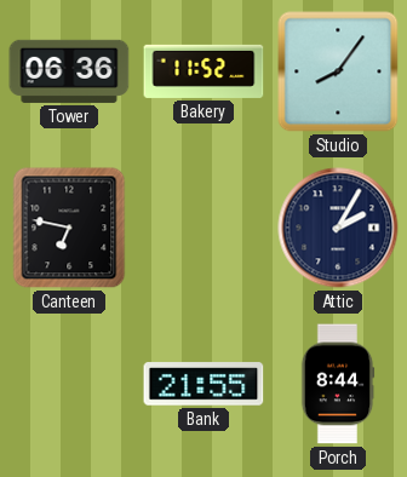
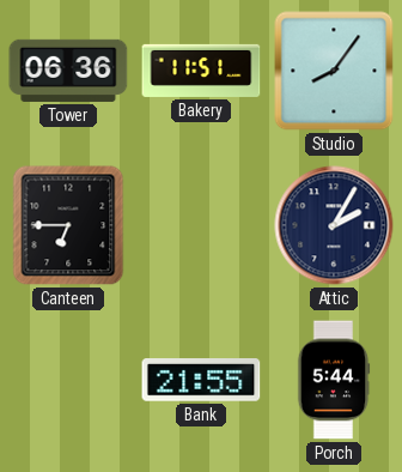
Bakery: 11:52 -> 11:51
Canteen: 6:47 -> 6:45
Porch: 8:44 -> 5:44
